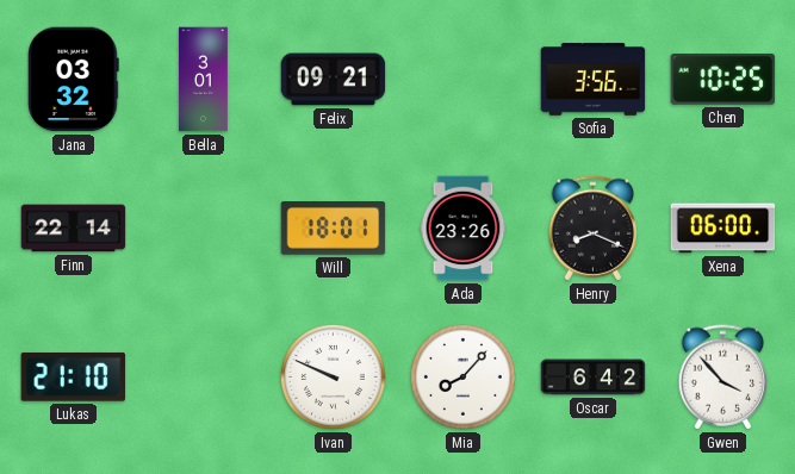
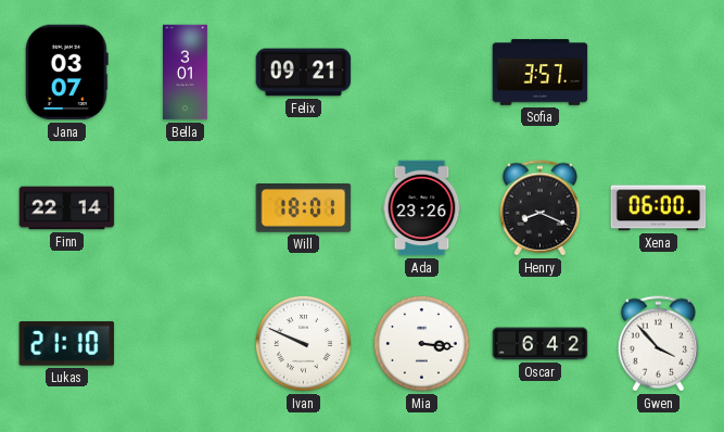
Jana: 03:32 -> 03:07
Sofia: 3:56 -> 3:57
Chen: 10:25 -> none
Mia: 8:07 -> 3:16
